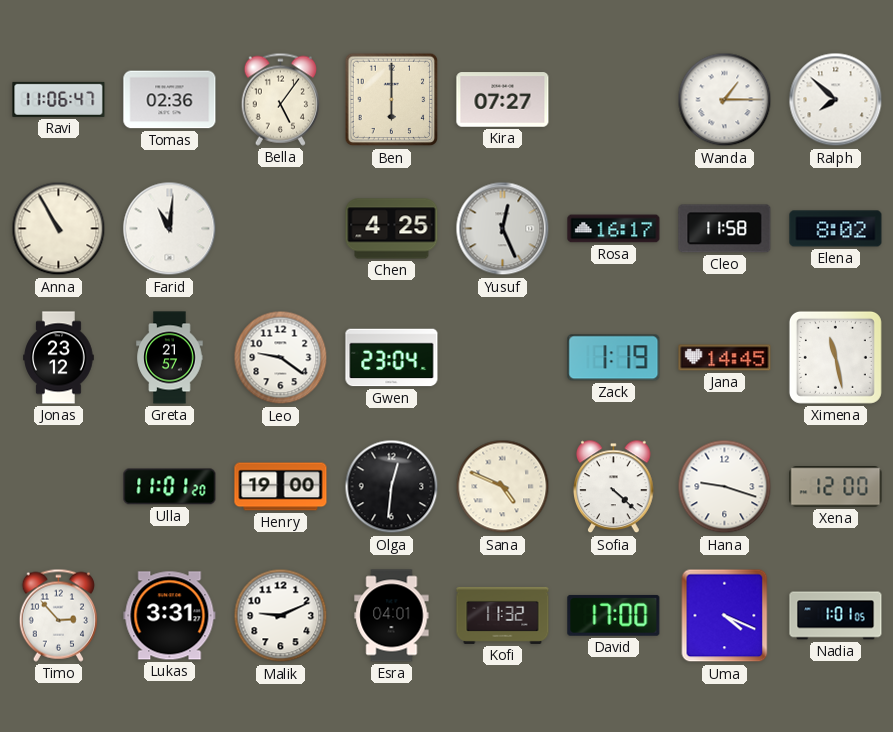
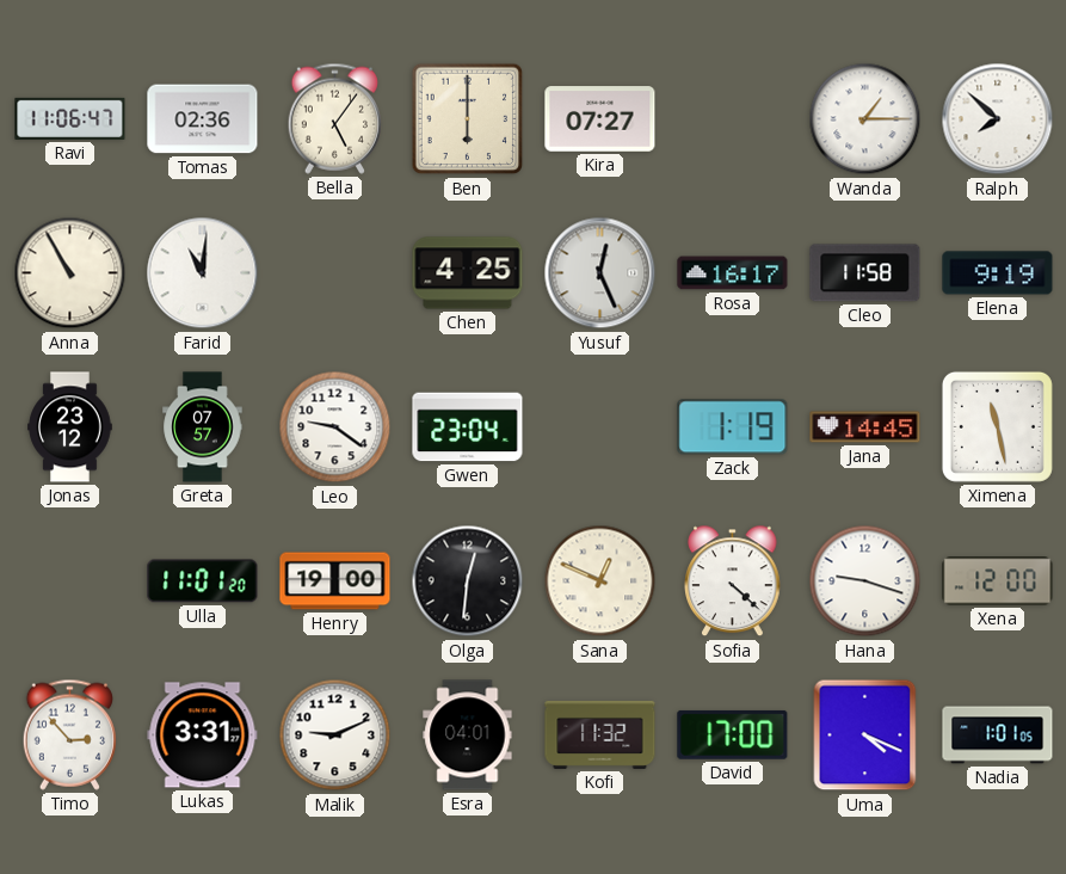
Elena: 8:02 -> 9:19
Greta: 21:57 -> 07:57
Sana: 4:49 -> 12:49
